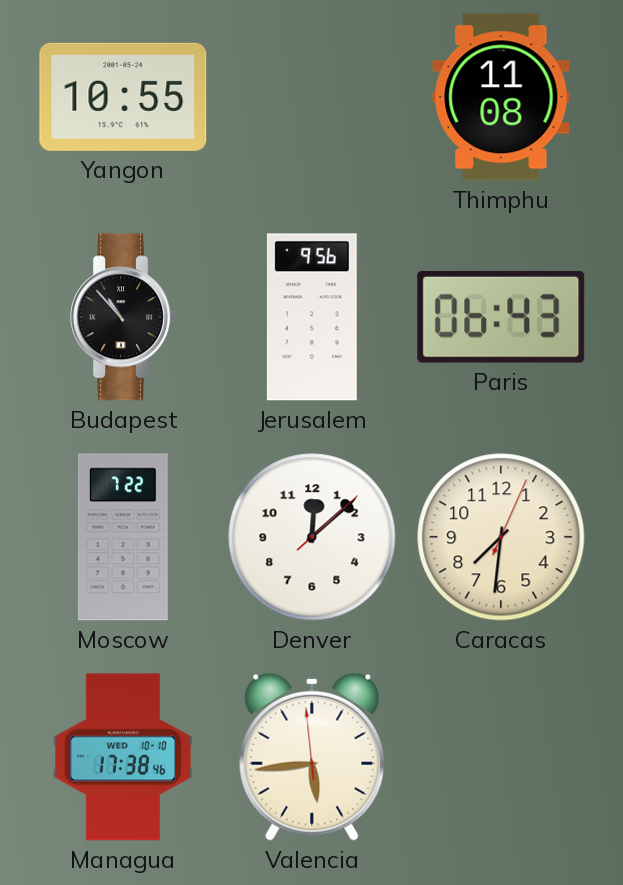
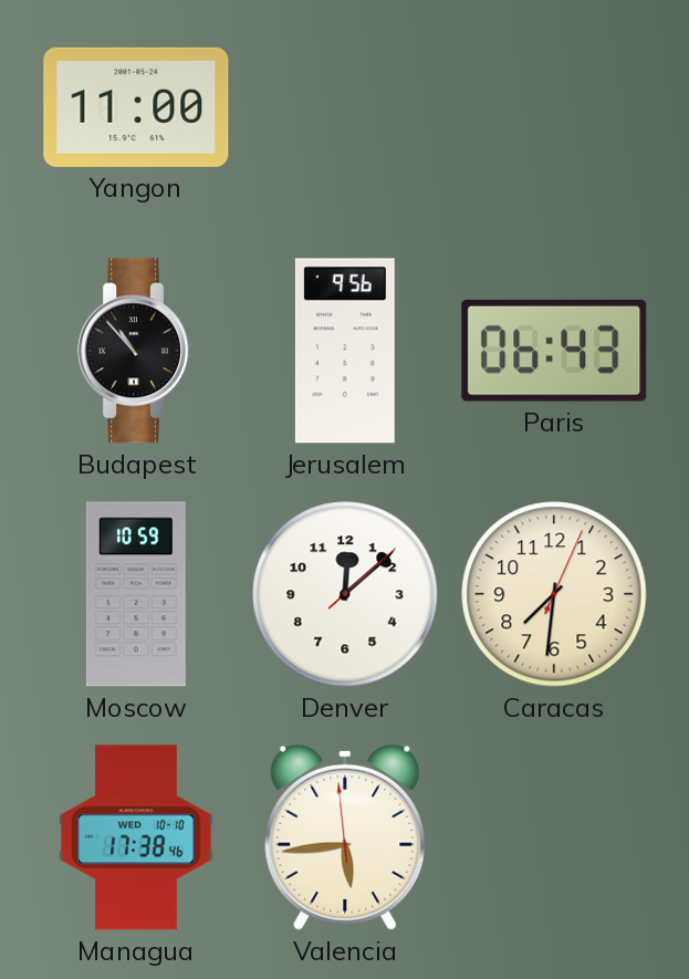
Yangon: 10:55 -> 11:00
Thimphu: 11:08 -> none
Moscow: 7:22 -> 10:59
